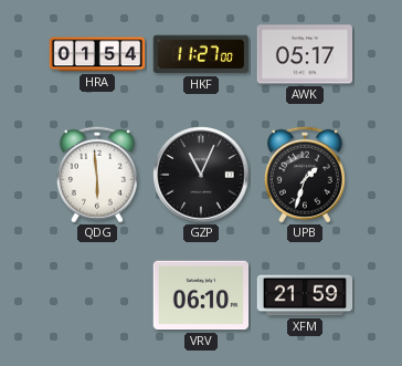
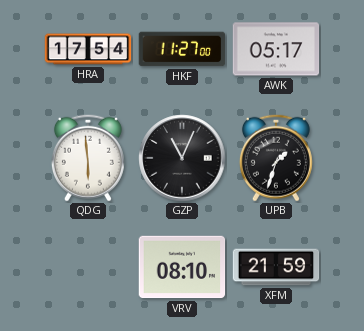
HRA: 01:54 -> 17:54
VRV: 06:10 -> 08:10
